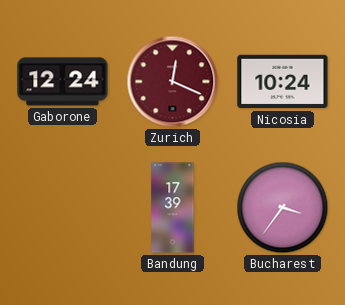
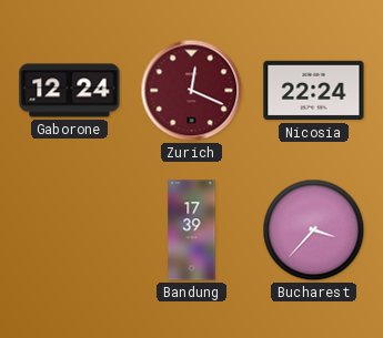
Nicosia: 10:24 -> 22:24
Bucharest: 3:36 -> 3:37
